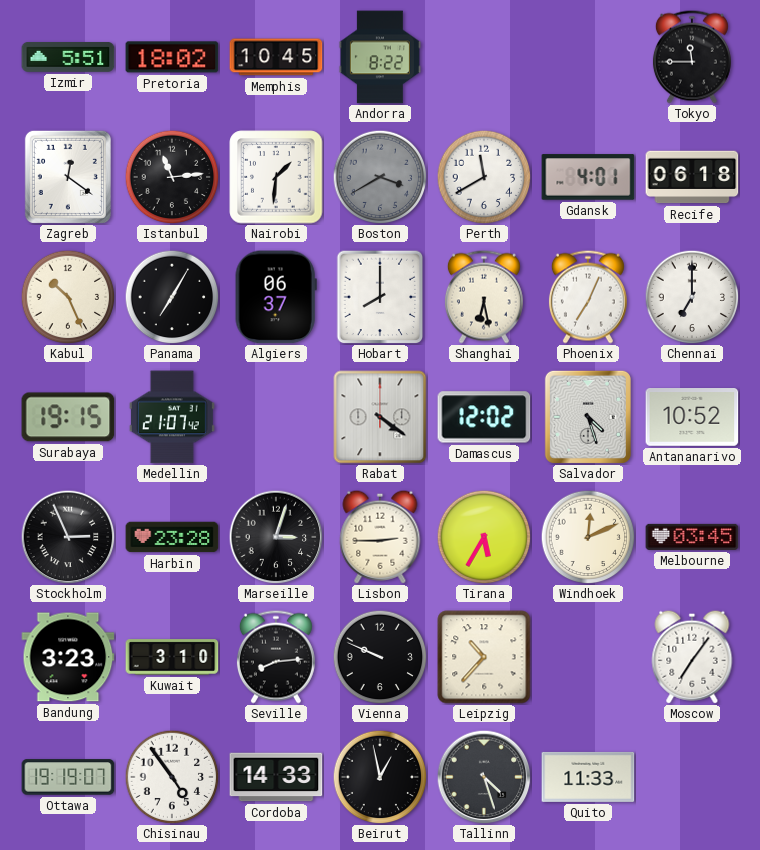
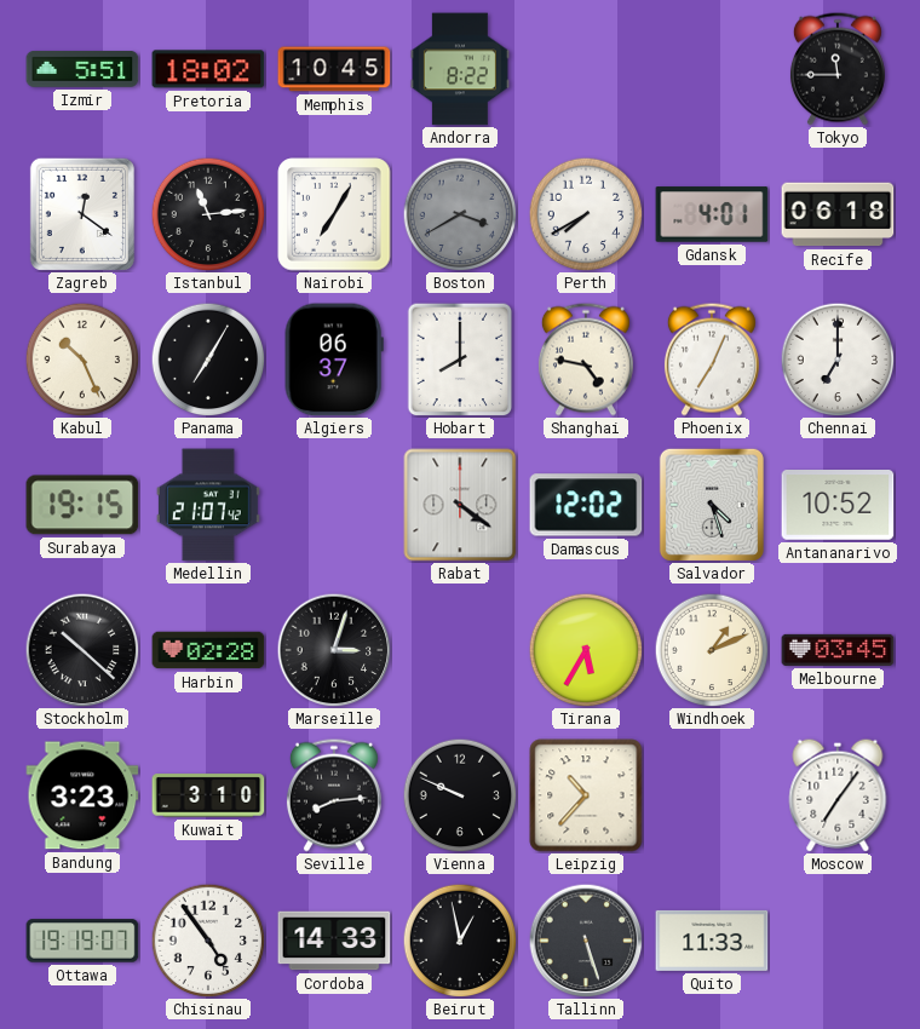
Nairobi: 1:31 -> 7:05
Perth: 11:40 -> 7:40
Shanghai: 6:28 -> 4:47
Stockholm: 2:56 -> 10:22
Harbin: 23:28 -> 02:28
Lisbon: 2:45 -> none
Windhoek: 12:11 -> 1:11
Tallinn: 4:27 -> 5:27
